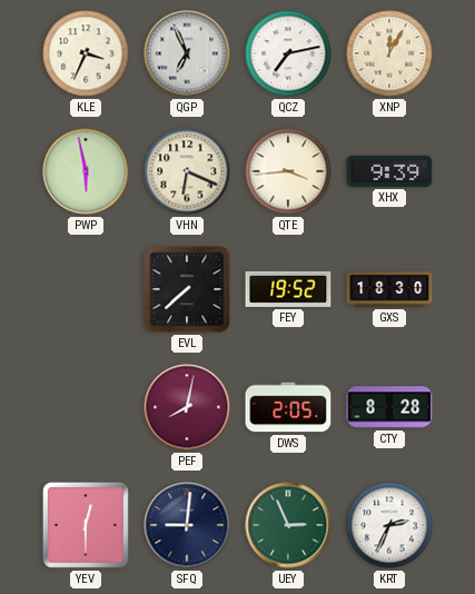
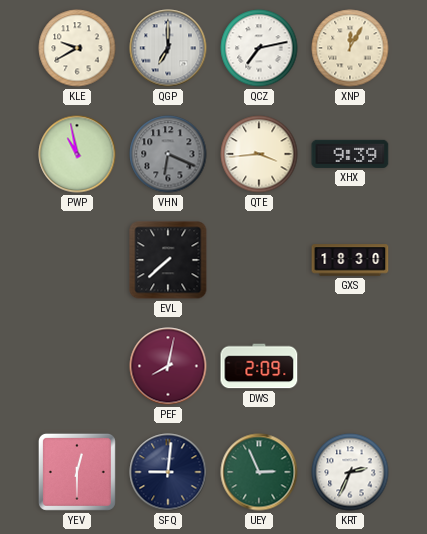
KLE: 3:34 -> 9:40
QGP: 6:56 -> 7:00
PWP: 5:58 -> 10:58
VHN dial: cream -> grey
FEY: 19:52 -> none
DWS: 2:05 -> 2:09
CTY: 8:28 -> none
